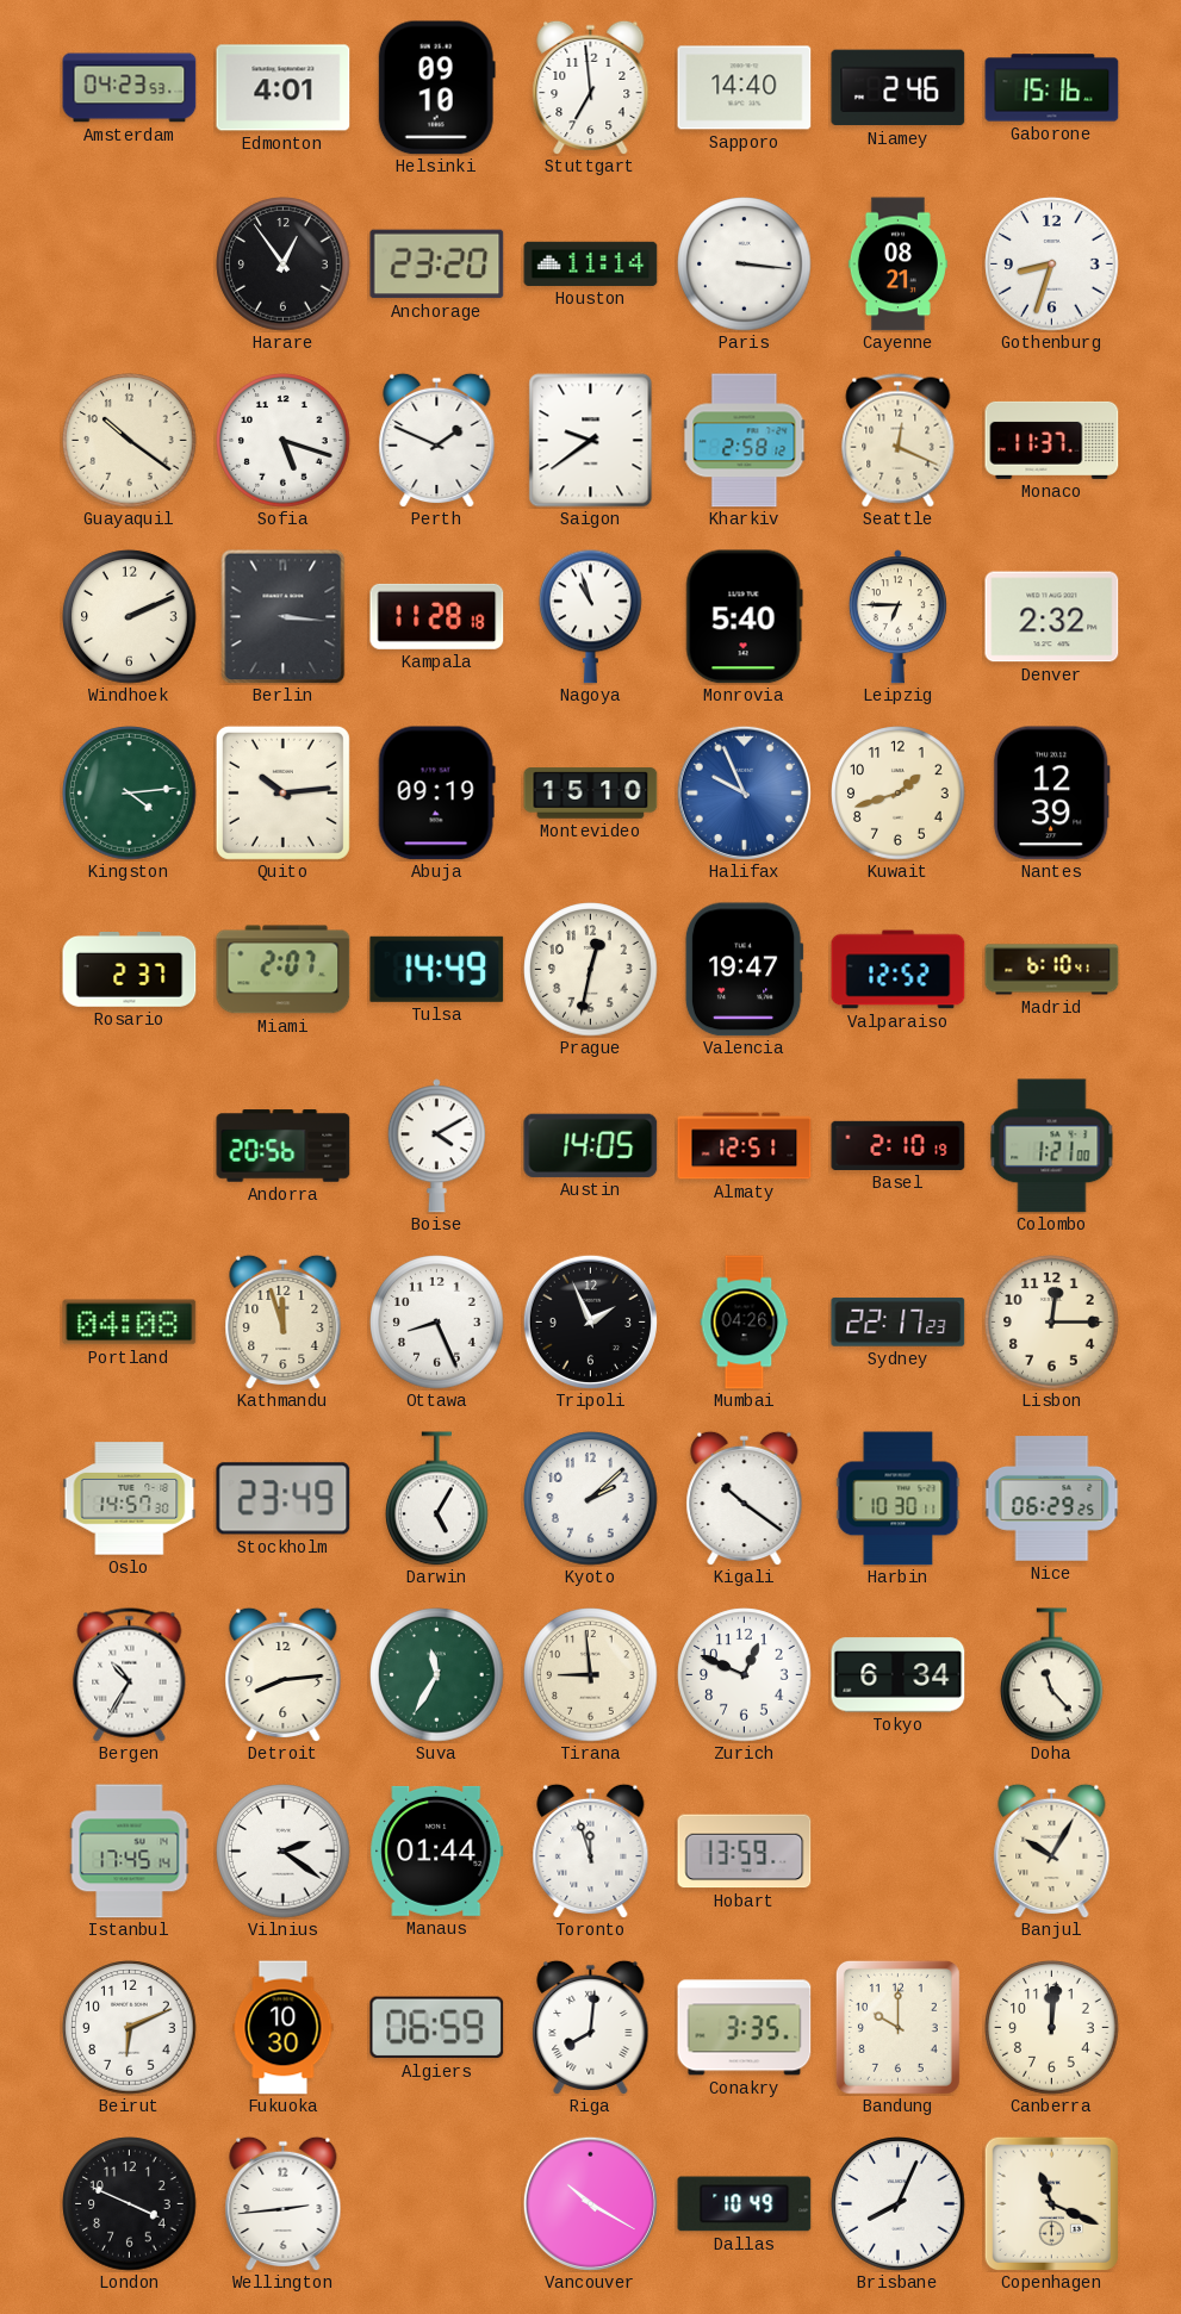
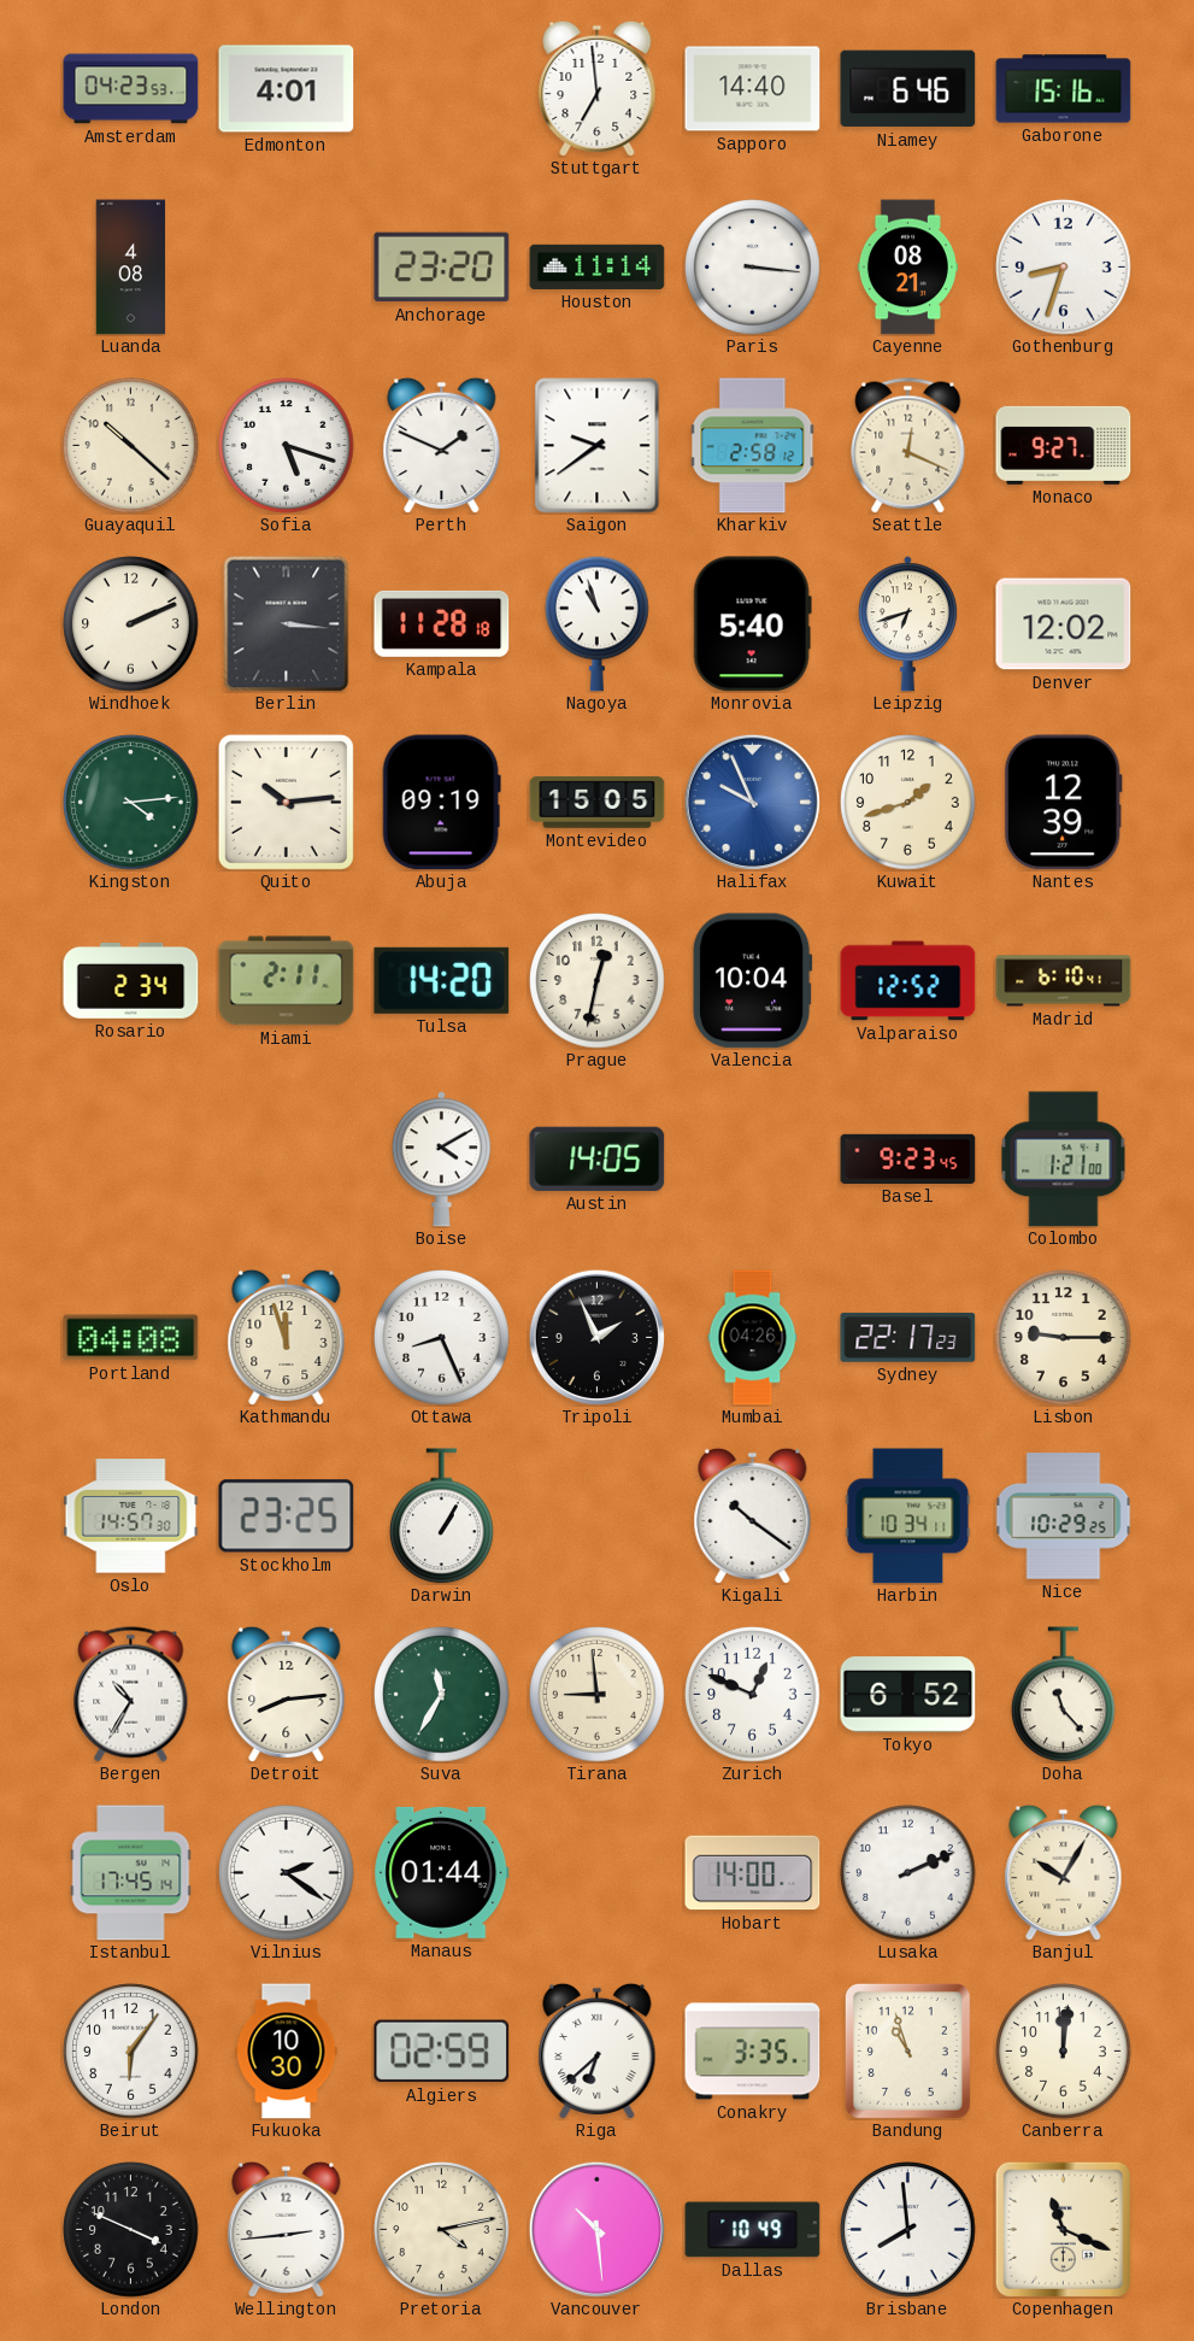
Helsinki: 09:10 -> none
Niamey: 2:46 -> 6:46
Luanda: none -> 4:08
Harare: 12:54 -> none
Guayaquil: 10:21 -> 10:22
Monaco: 11:37 -> 9:27
Leipzig: 6:45 -> 6:42
Denver: 2:32 -> 12:02
Montevideo: 15:10 -> 15:05
Rosario: 2:37 -> 2:34
Miami: 2:07 -> 2:11
Tulsa: 14:49 -> 14:20
Valencia: 19:47 -> 10:04
Andorra: 20:56 -> none
Almaty: 12:51 -> none
Basel: 2:10 -> 9:23
Lisbon: 12:15 -> 9:15
Stockholm: 23:49 -> 23:25
Darwin: 5:05 -> 1:05
Kyoto: 2:08 -> none
Harbin: 10:30 -> 10:34
Nice: 06:29 -> 10:29
Tokyo: 6:34 -> 6:52
Toronto: 11:57 -> none
Hobart: 13:59 -> 14:00
Lusaka: none -> 2:11
Beirut: 6:11 -> 6:06
Algiers: 06:59 -> 02:59
Riga: 8:01 -> 6:38
Bandung: 10:00 -> 10:57
Pretoria: none -> 4:13
Vancouver: 10:20 -> 10:29
Brisbane: 8:04 -> 7:59
